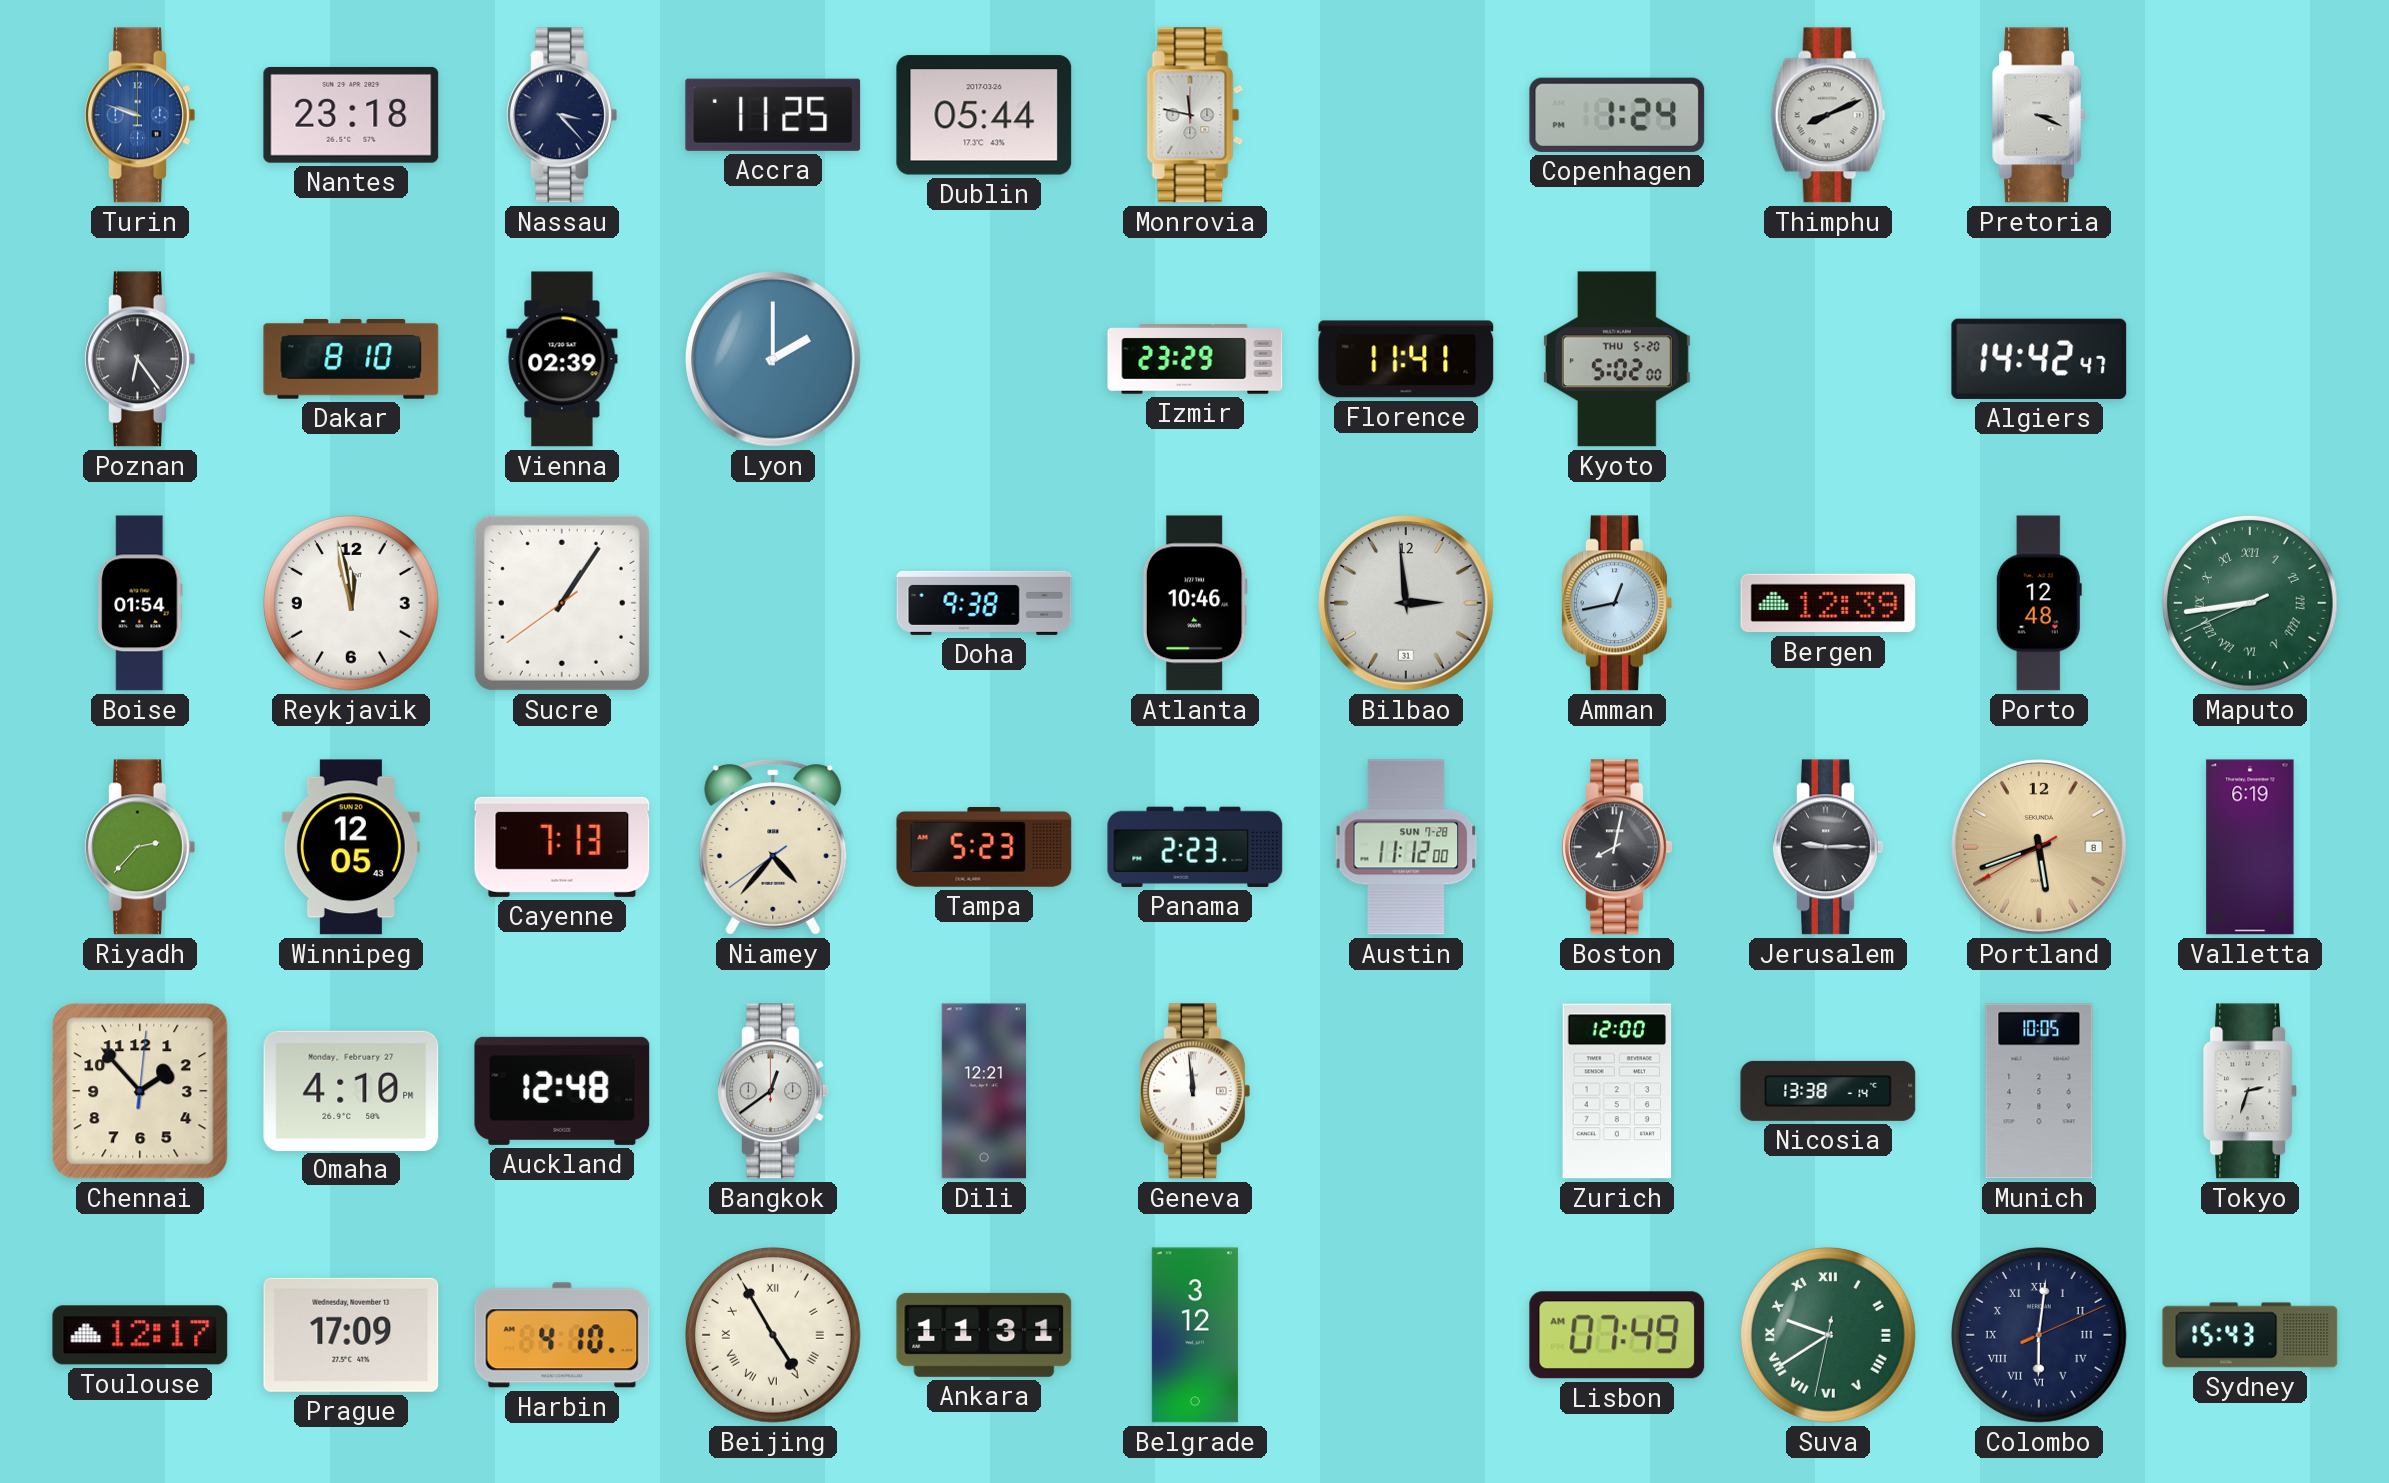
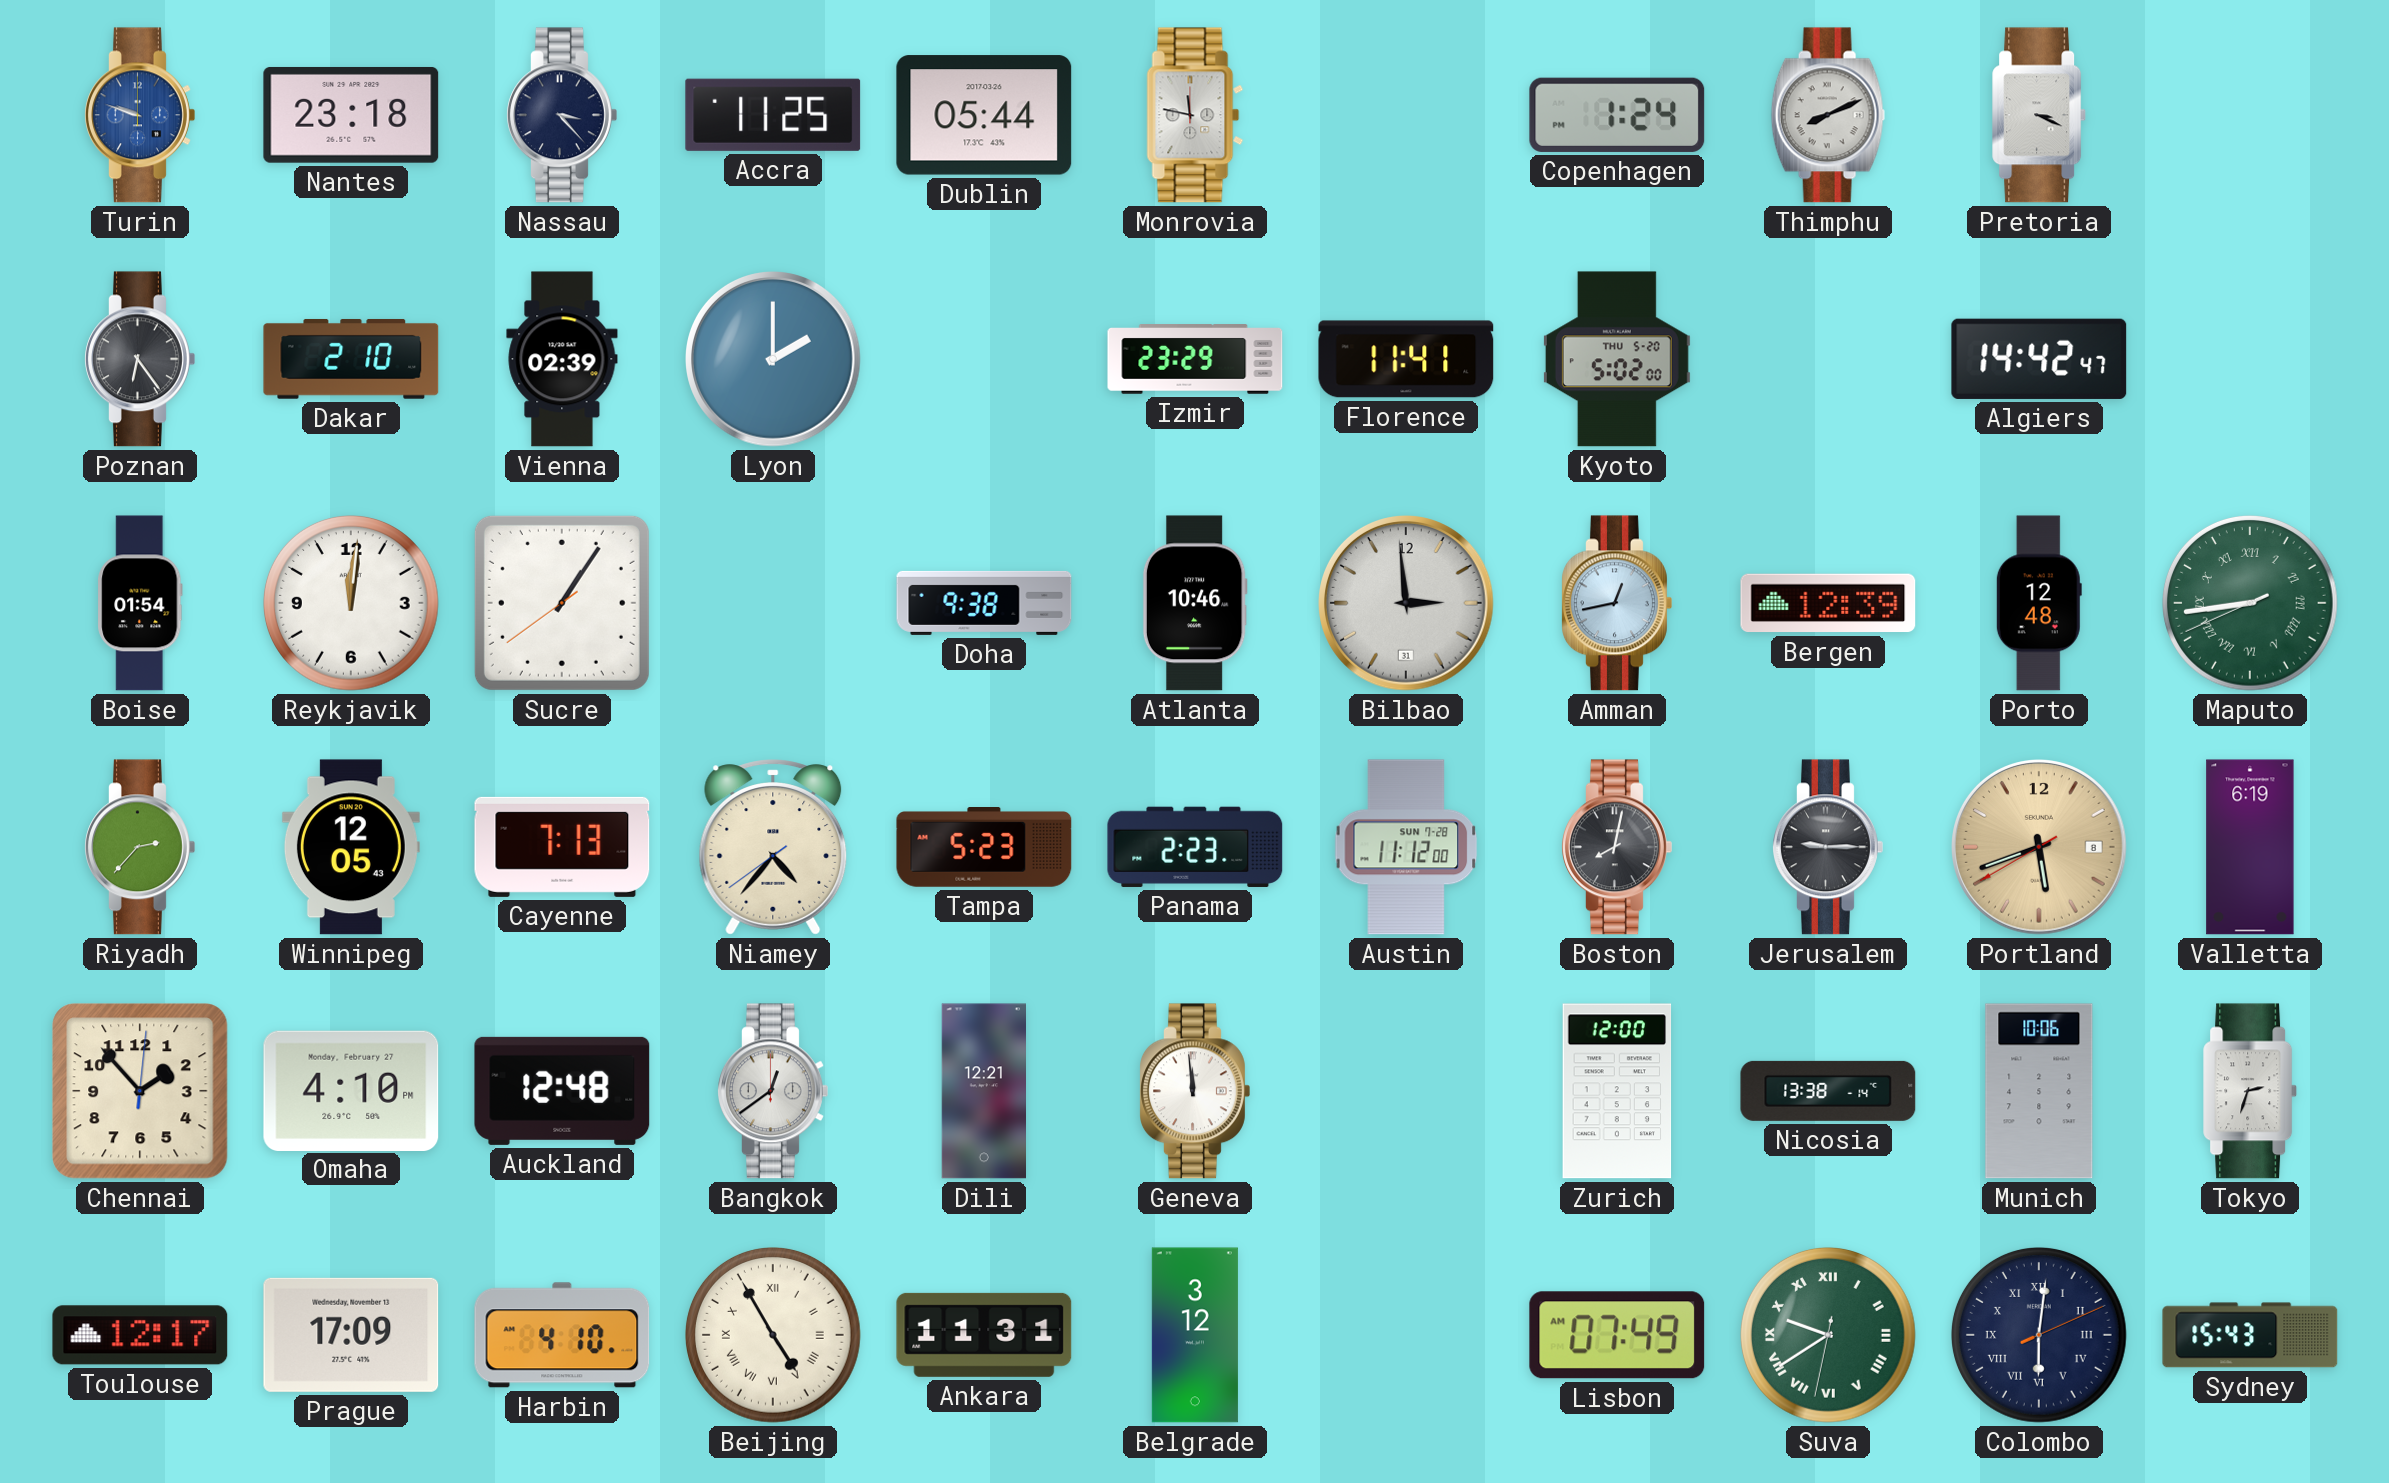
Dakar: 8:10 -> 2:10
Reykjavik: 11:58 -> 12:01
Munich: 10:05 -> 10:06
